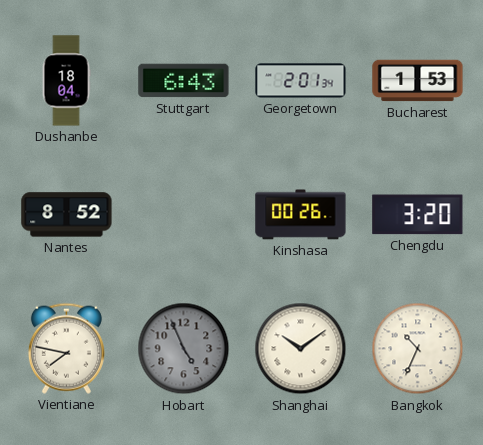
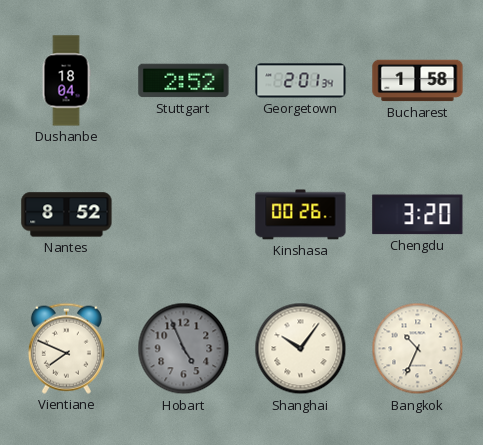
Stuttgart: 6:43 -> 2:52
Bucharest: 1:53 -> 1:58
Vientiane: 7:47 -> 7:49
Shanghai: 10:09 -> 10:06
